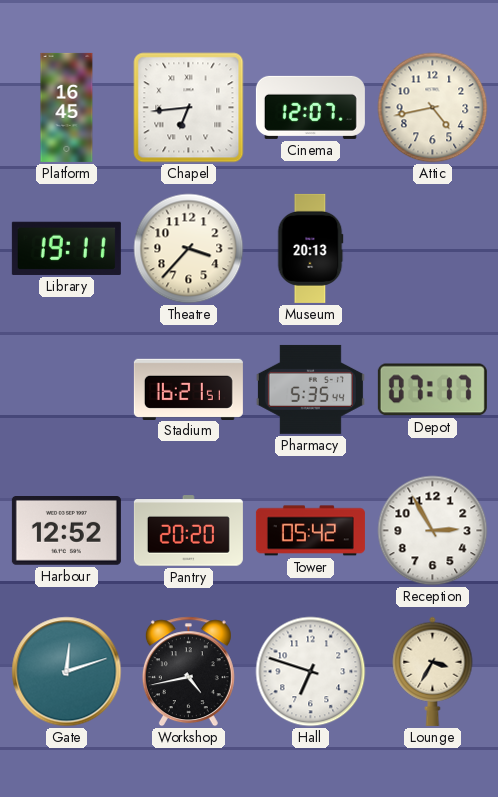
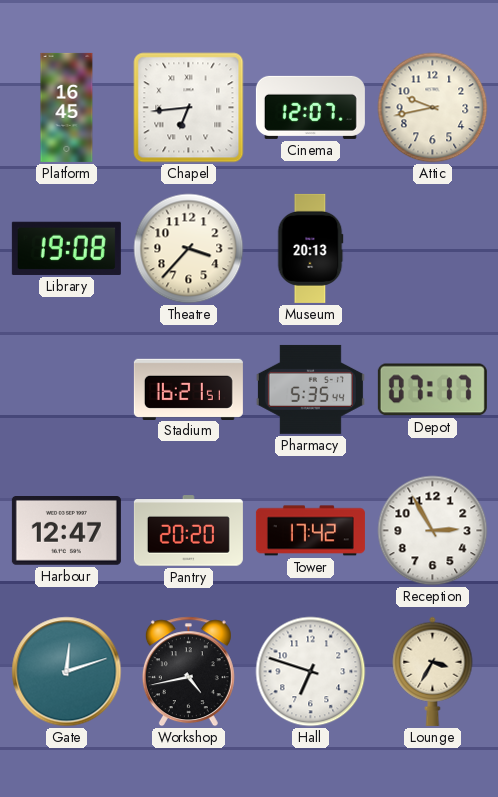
Attic: 4:43 -> 9:43
Library: 19:11 -> 19:08
Harbour: 12:52 -> 12:47
Tower: 05:42 -> 17:42
